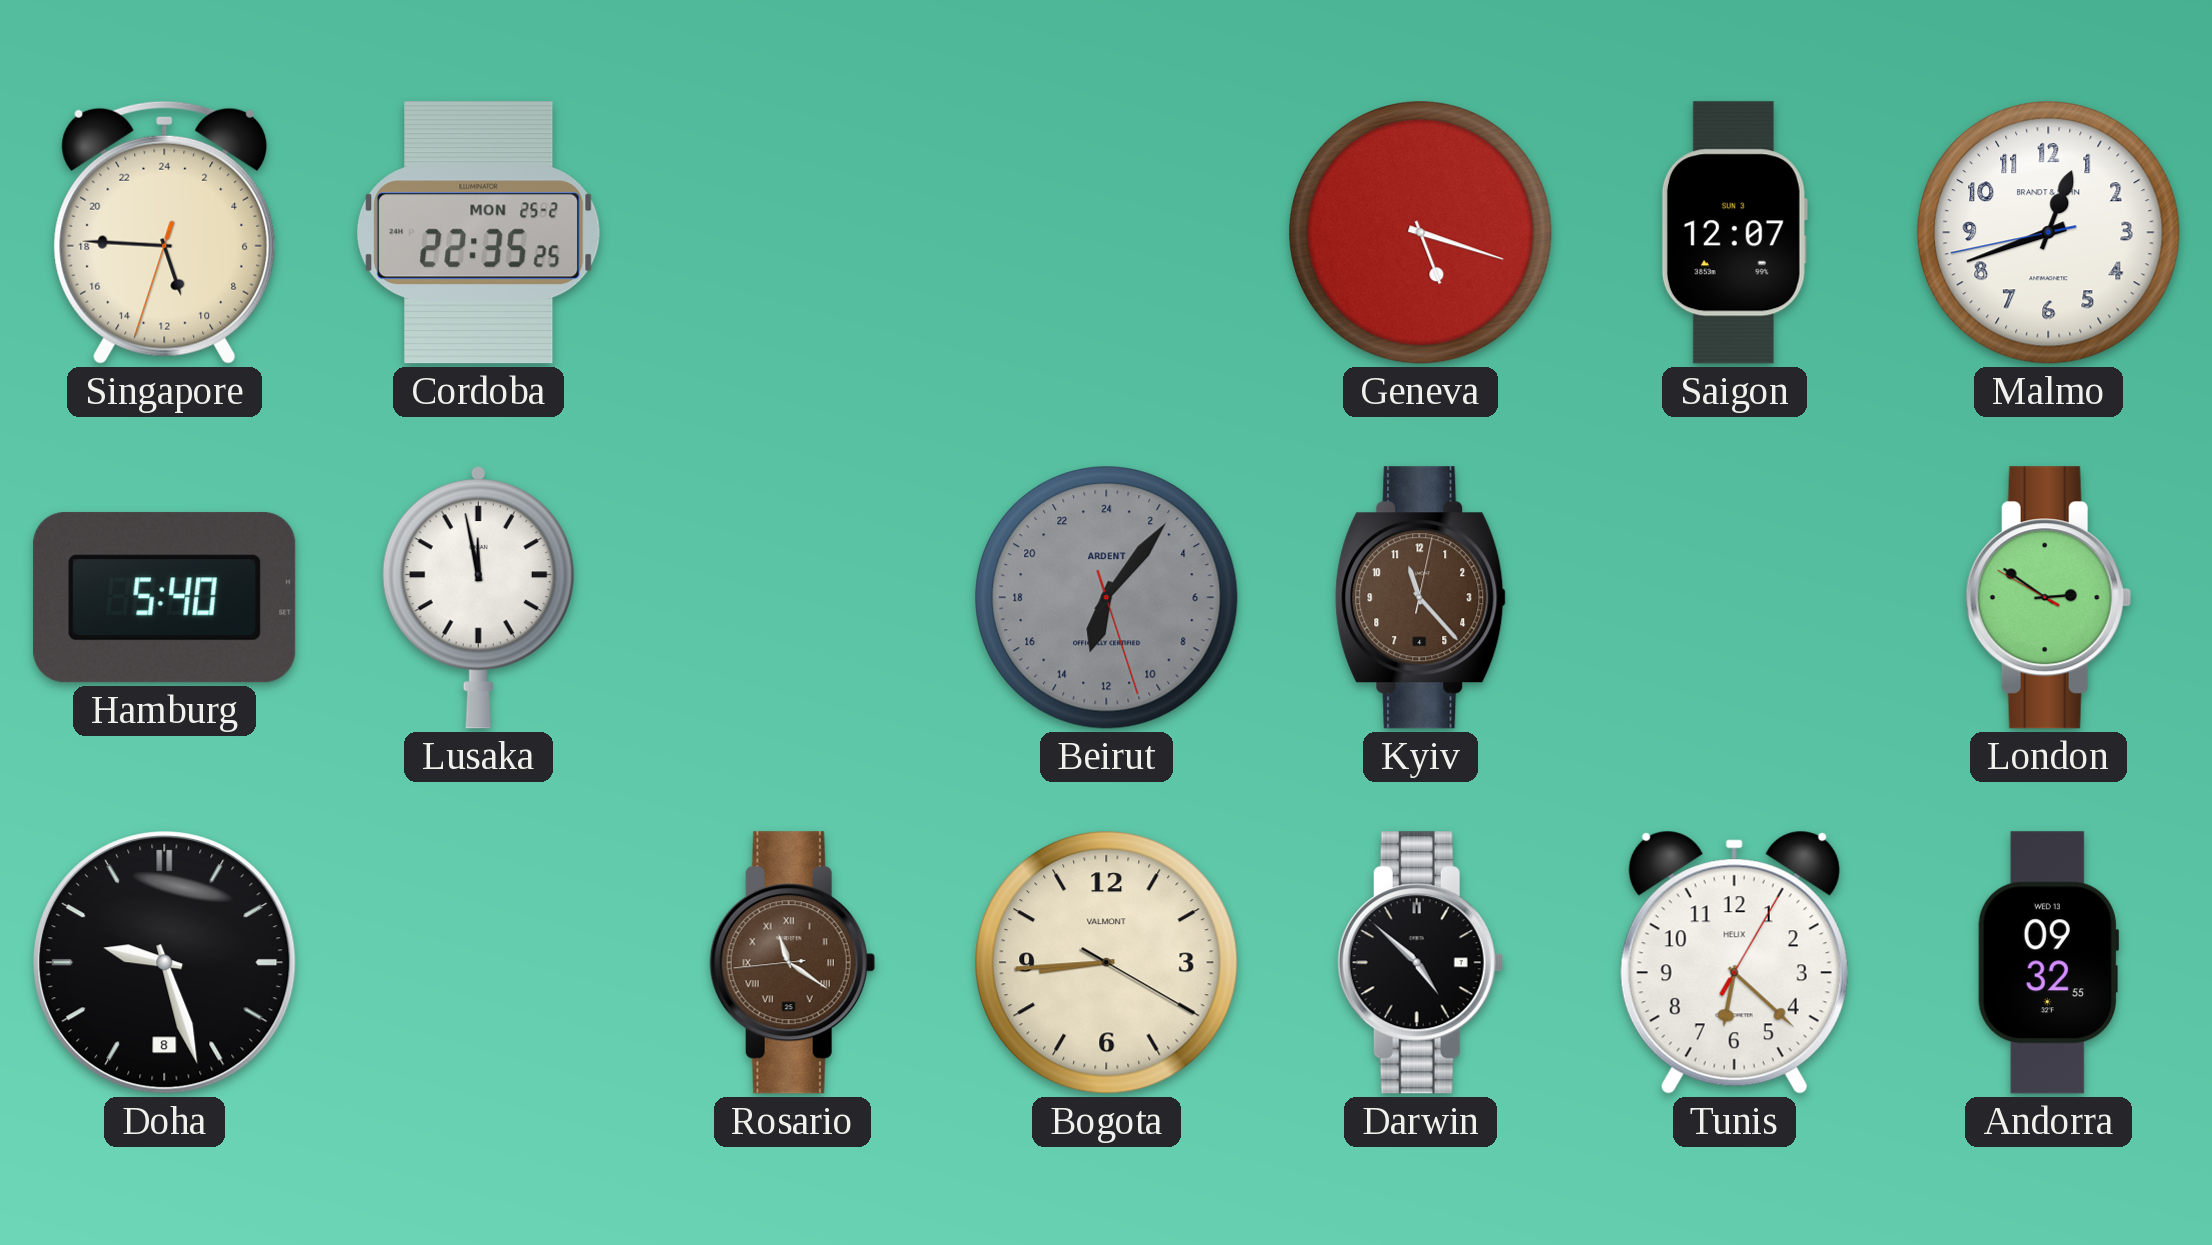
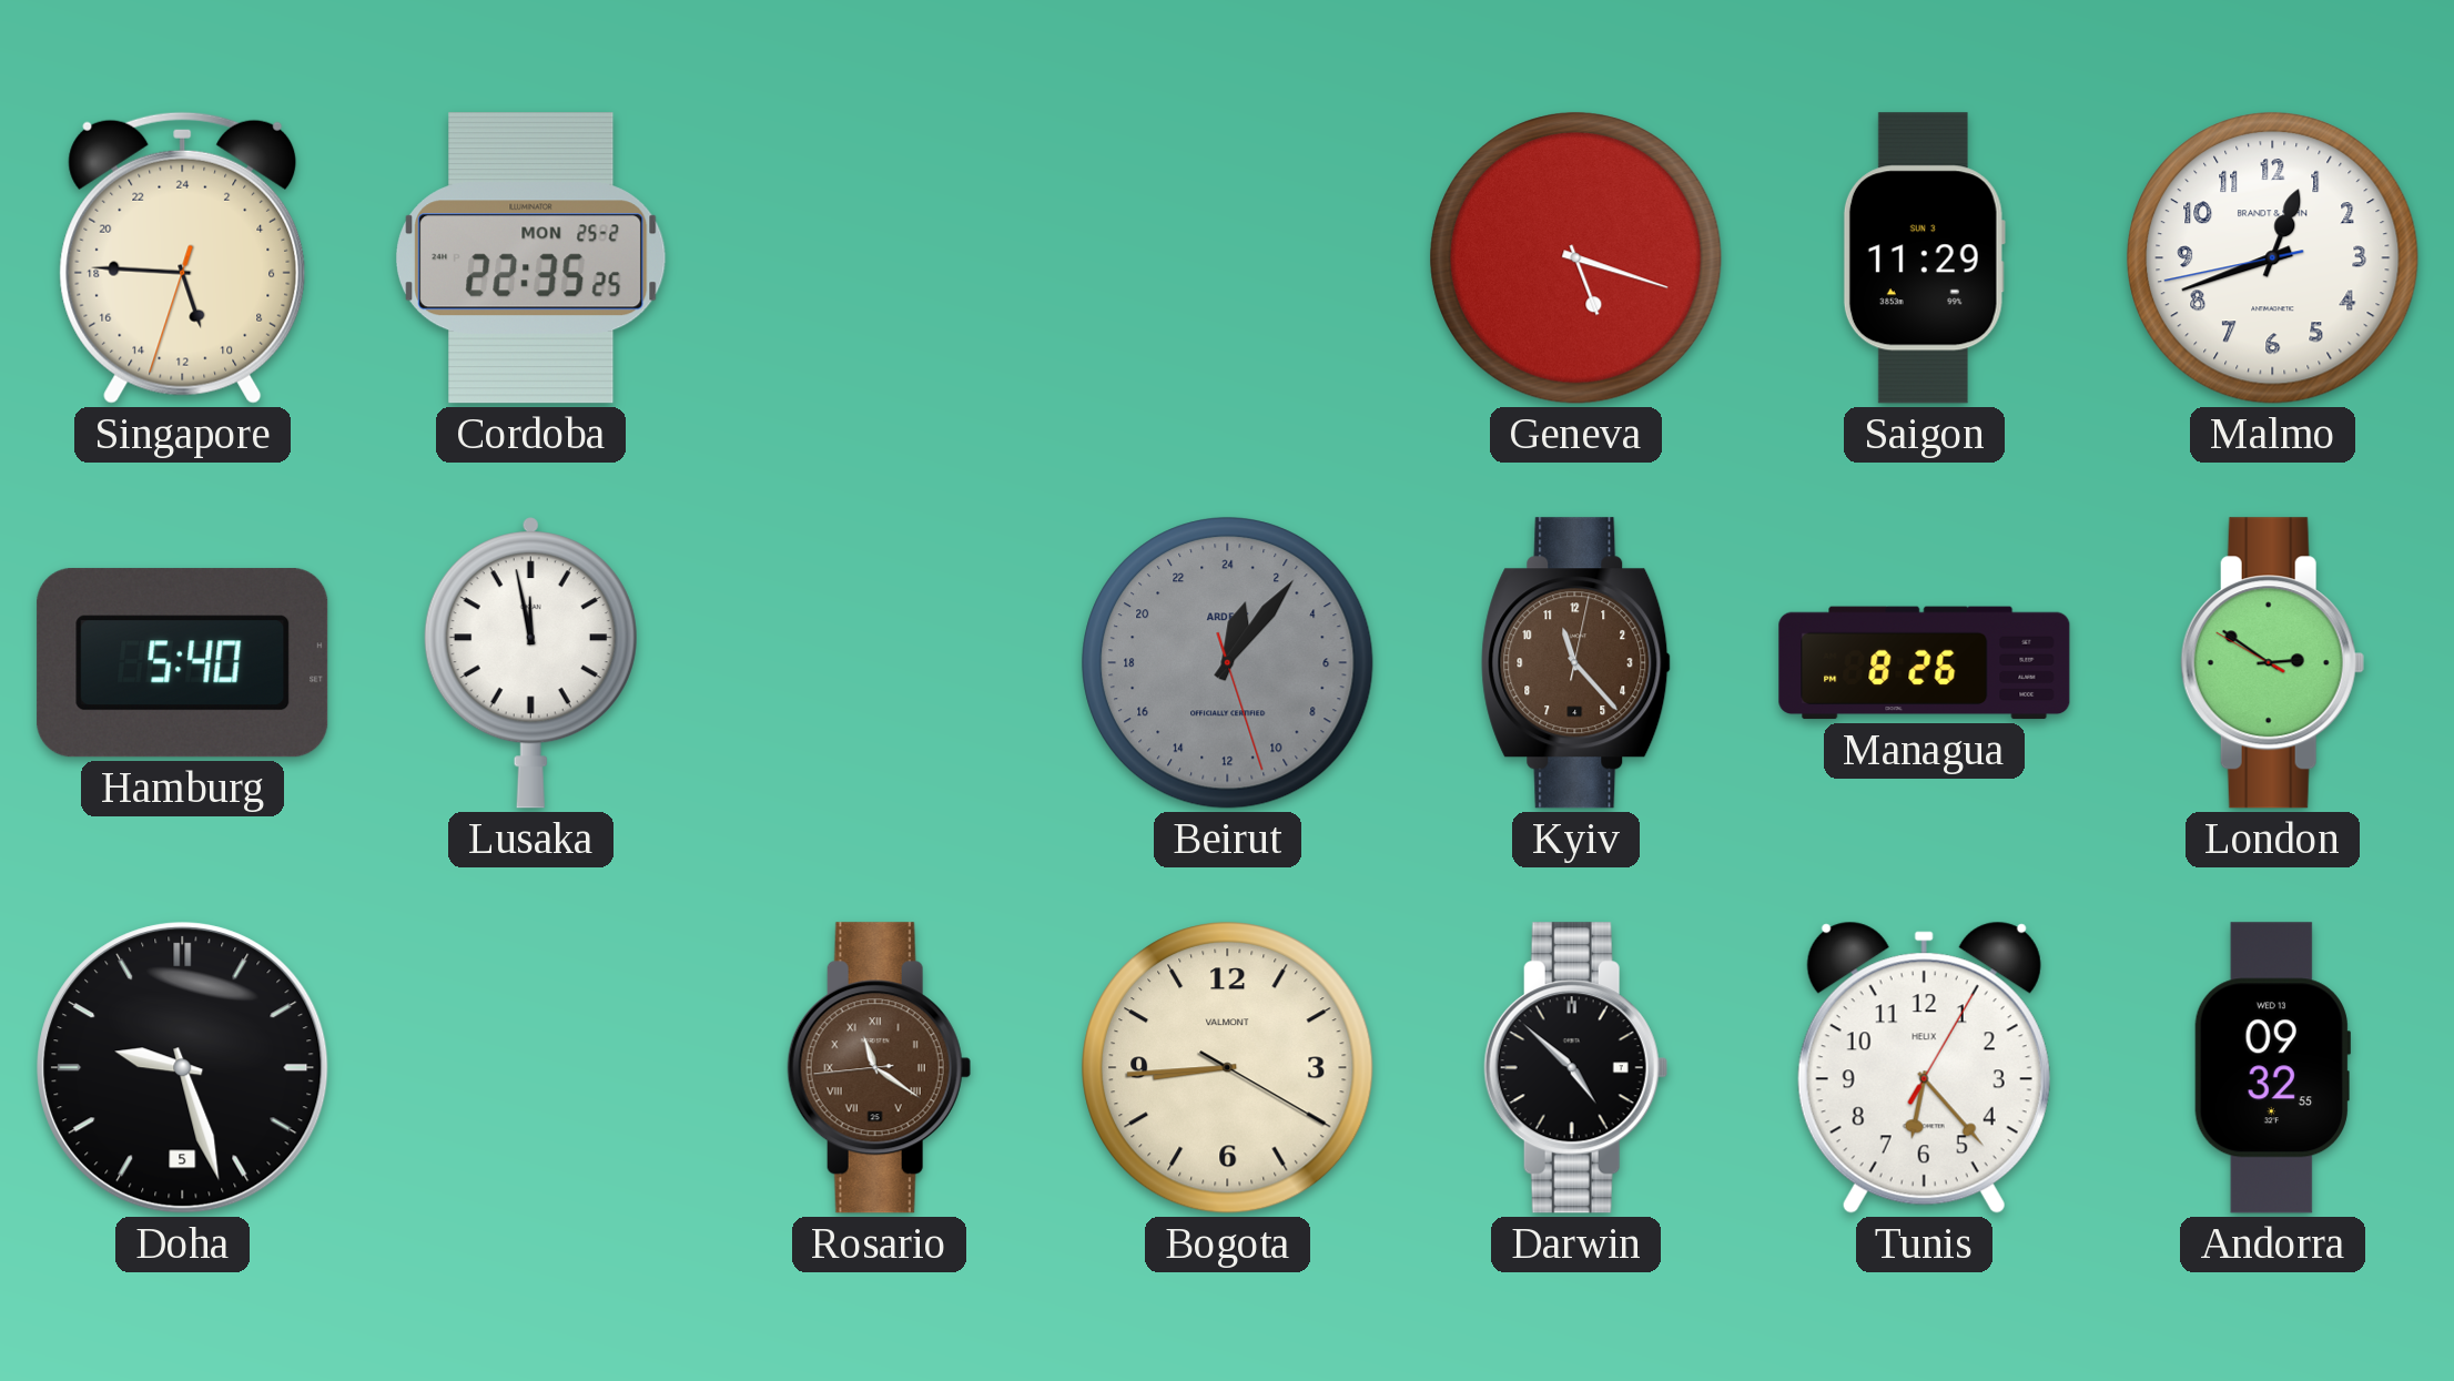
Saigon: 12:07 -> 11:29
Beirut: 13:06 -> 1:06
Managua: none -> 8:26
Doha date: 8 -> 5
Tunis: 6:22 -> 6:23
